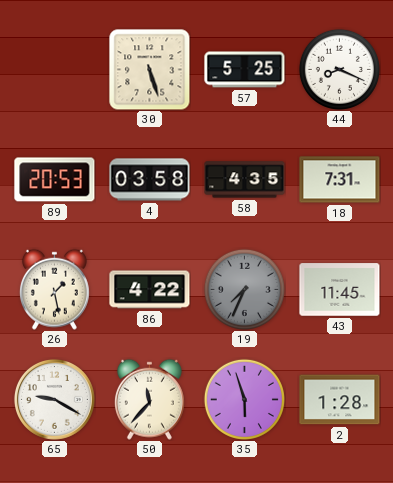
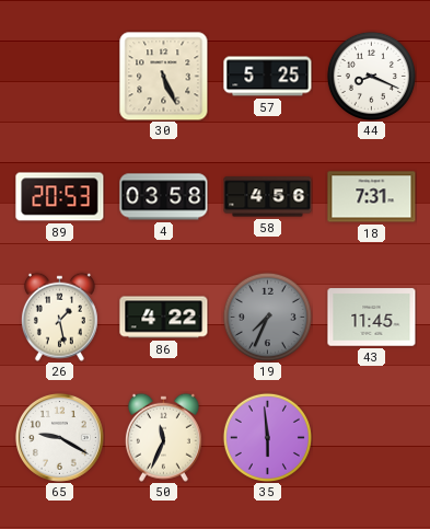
30: 5:27 -> 5:26
58: 4:35 -> 4:56
50: 11:37 -> 11:34
35: 5:57 -> 5:59
2: 1:28 -> none
